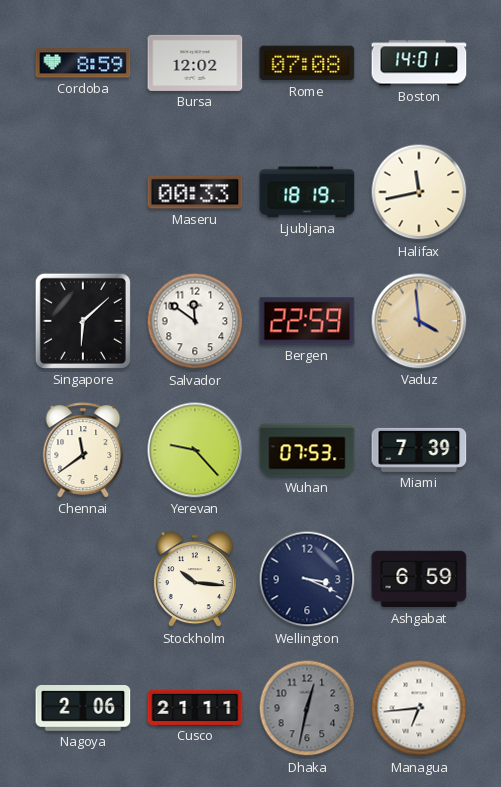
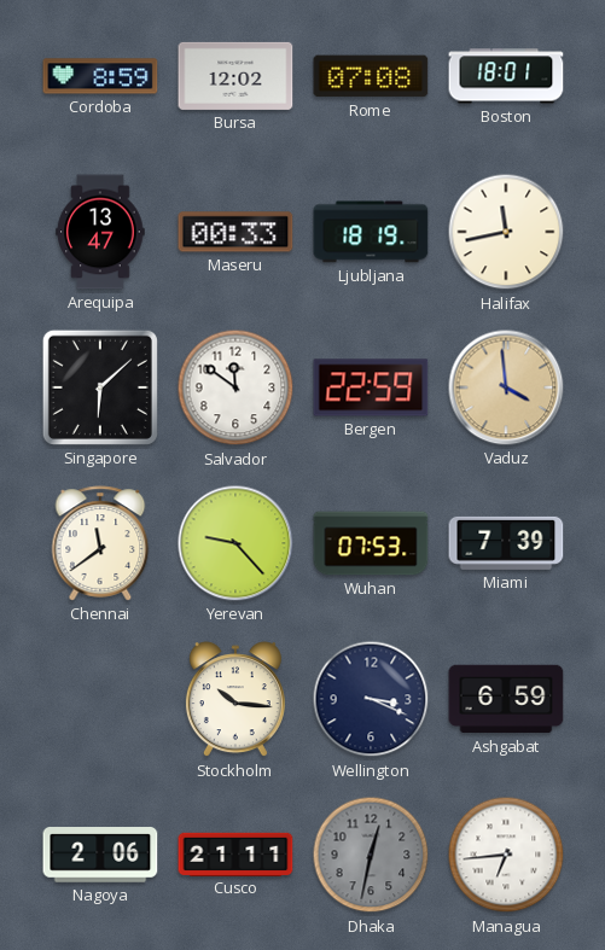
Boston: 14:01 -> 18:01
Arequipa: none -> 13:47
